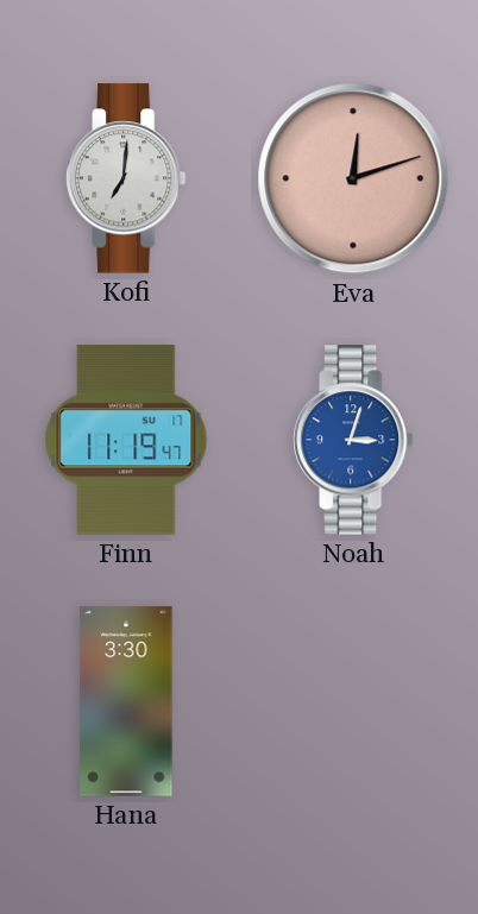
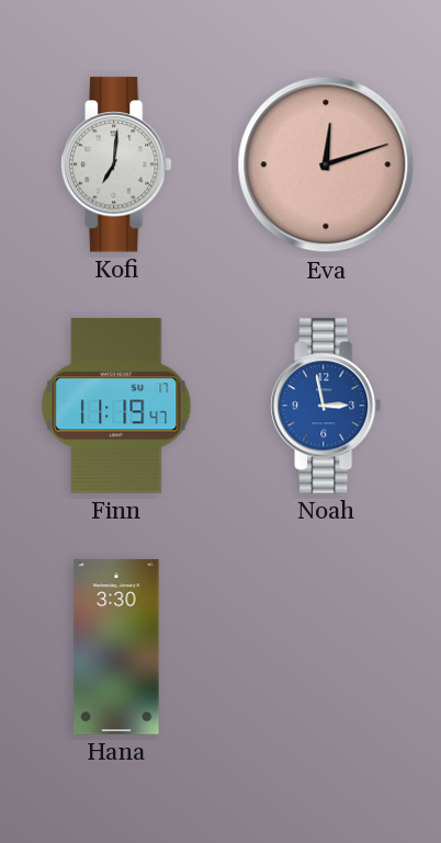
Noah: 3:03 -> 2:58
